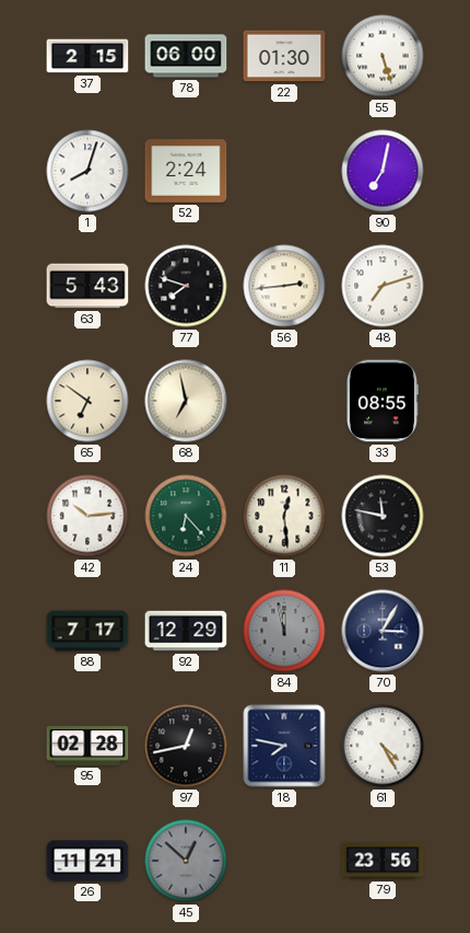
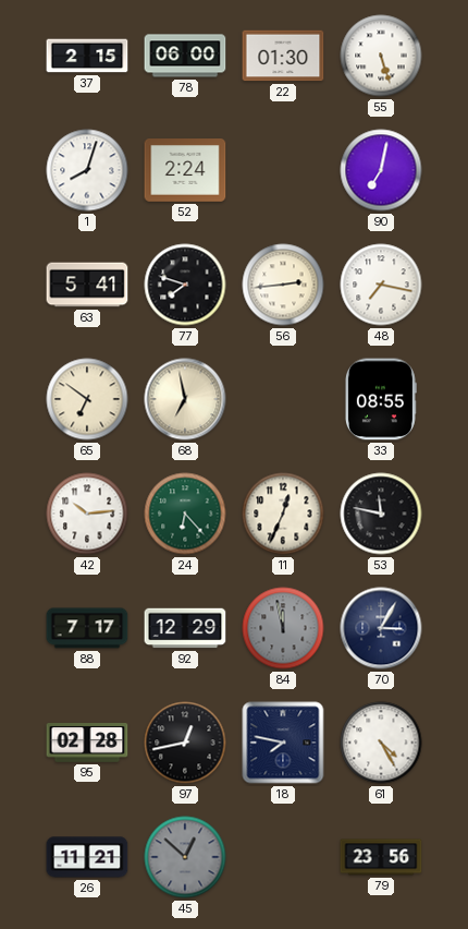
63: 5:43 -> 5:41
48: 7:12 -> 7:17
11: 12:29 -> 12:34
